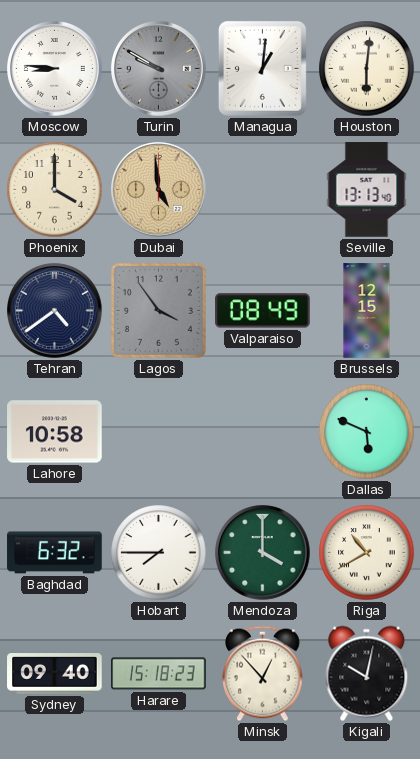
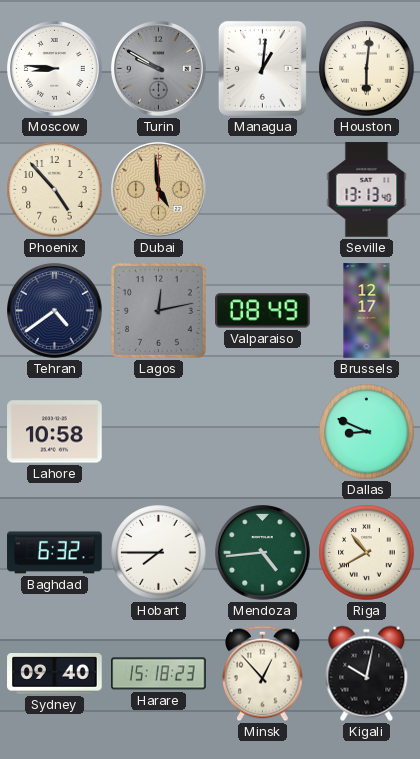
Phoenix: 4:00 -> 4:53
Lagos: 3:54 -> 12:13
Brussels: 12:15 -> 12:17
Dallas: 5:49 -> 8:49
Mendoza: 4:00 -> 4:44
